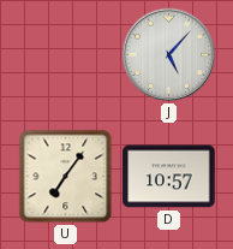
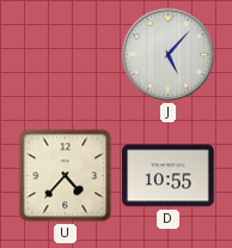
U: 7:06 -> 4:37
D: 10:57 -> 10:55
